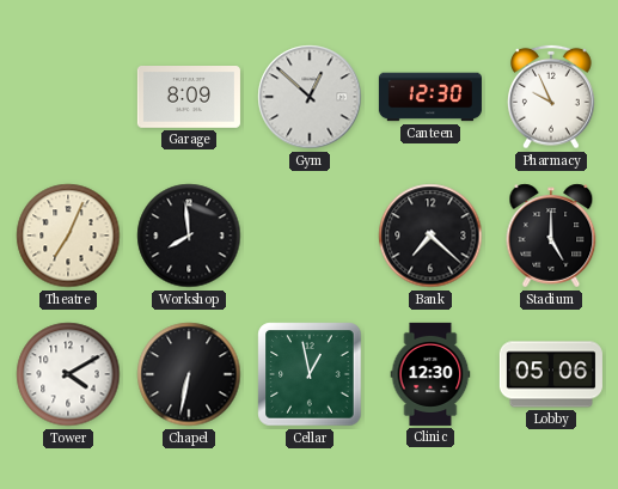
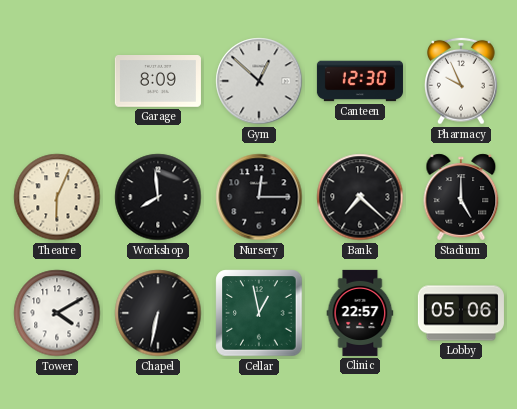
Theatre: 7:04 -> 6:04
Nursery: none -> 12:15
Clinic: 12:30 -> 22:57
